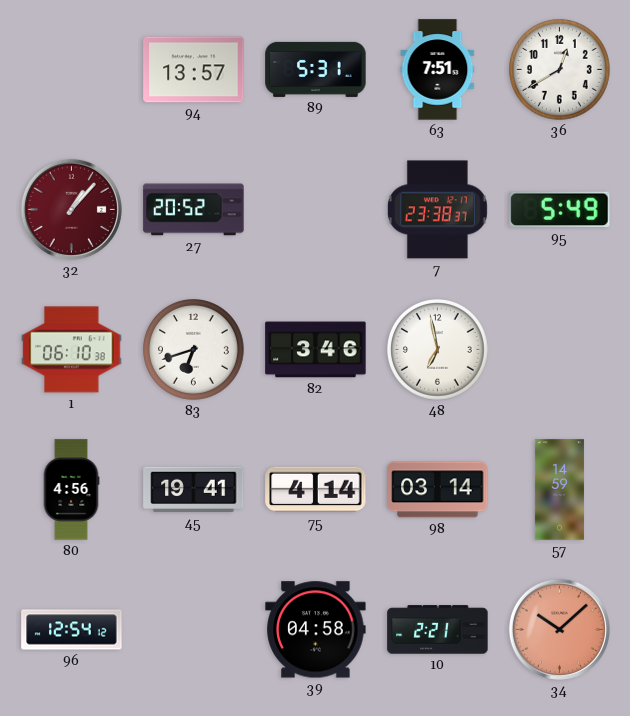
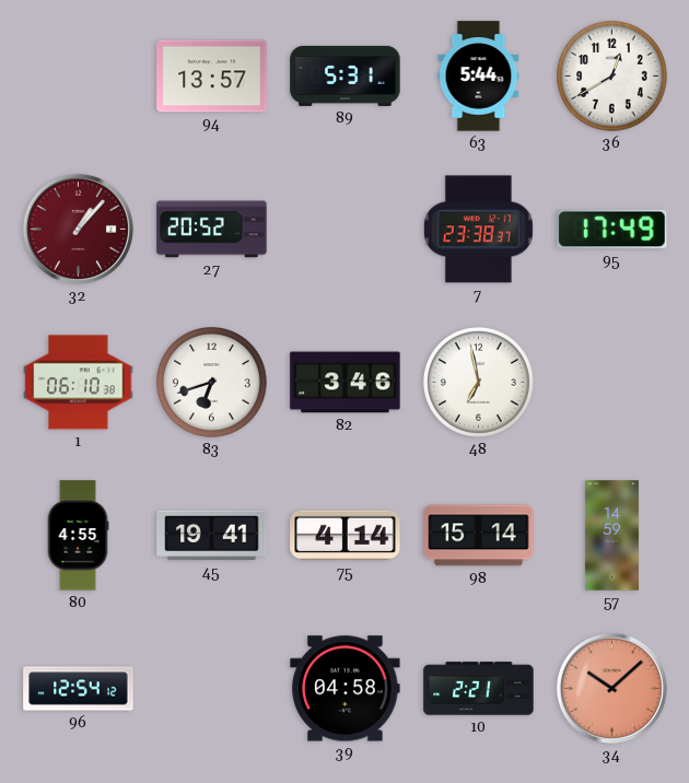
63: 7:51 -> 5:44
95: 5:49 -> 17:49
80: 4:56 -> 4:55
98: 03:14 -> 15:14
